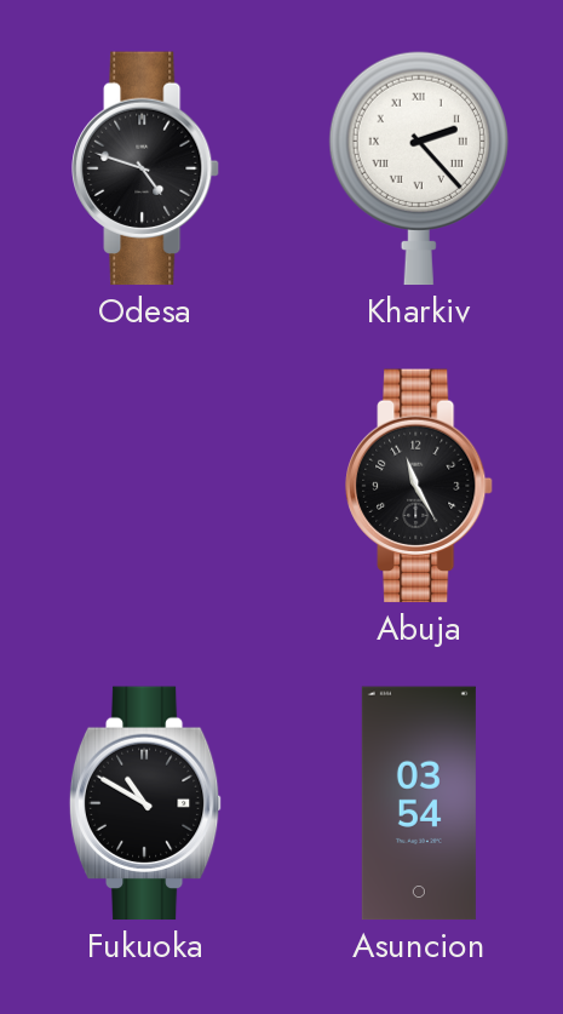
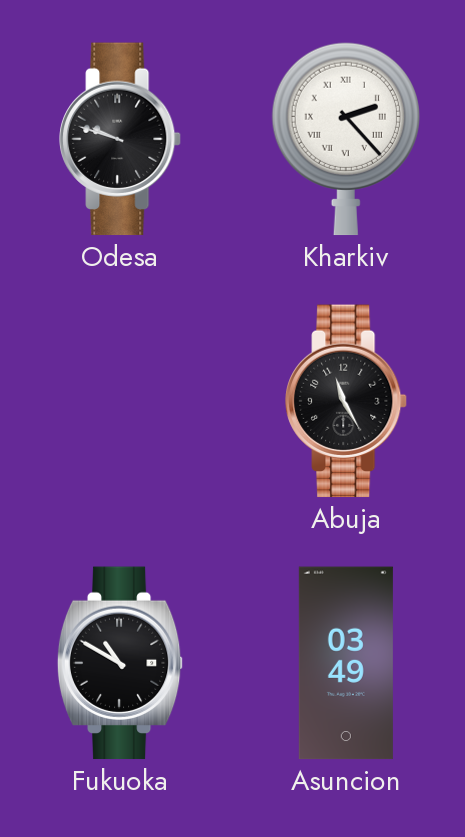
Odesa: 4:48 -> 9:48
Asuncion: 03:54 -> 03:49
